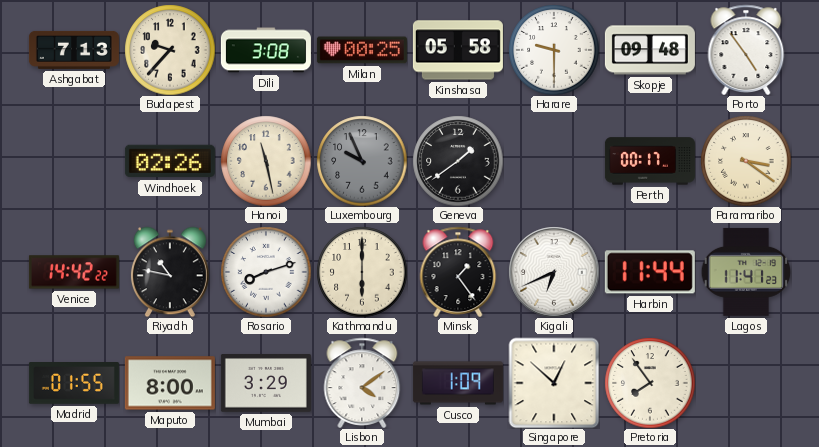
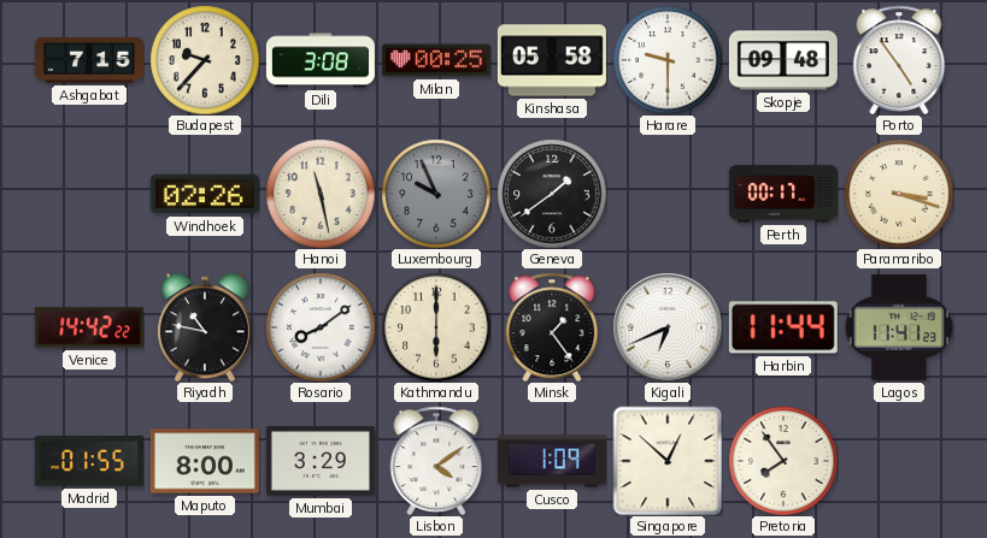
Ashgabat: 7:13 -> 7:15
Paramaribo: 3:21 -> 3:18
Rosario: 8:12 -> 8:09
